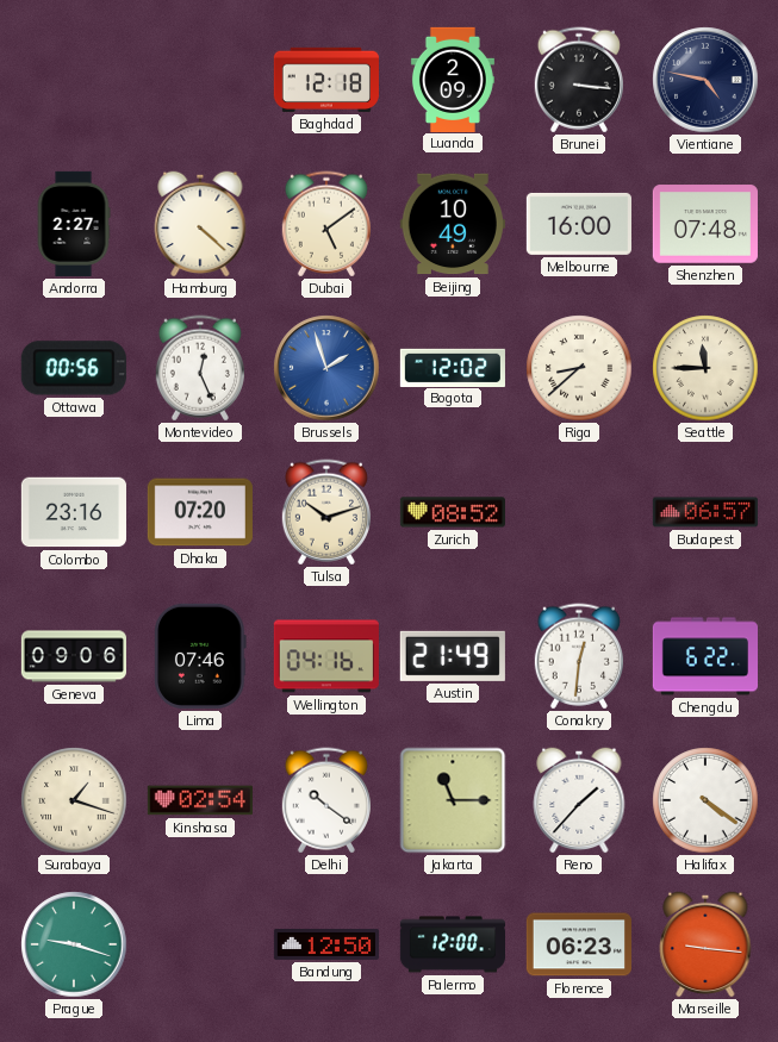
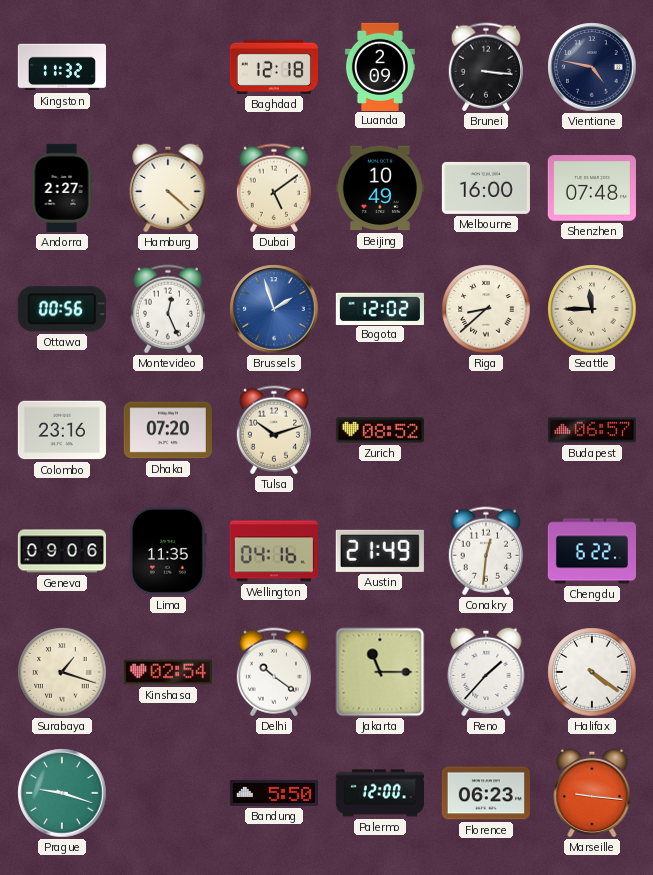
Kingston: none -> 11:32
Lima: 07:46 -> 11:35
Bandung: 12:50 -> 5:50
